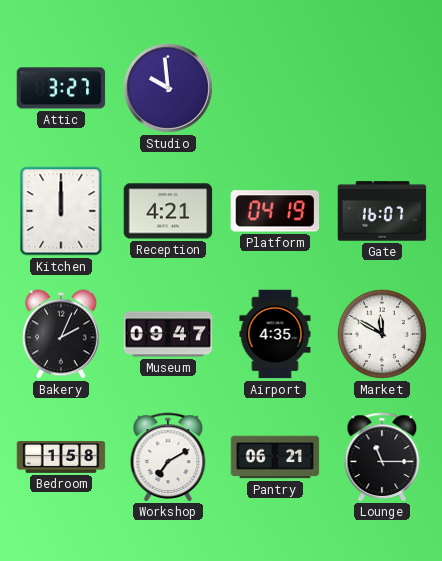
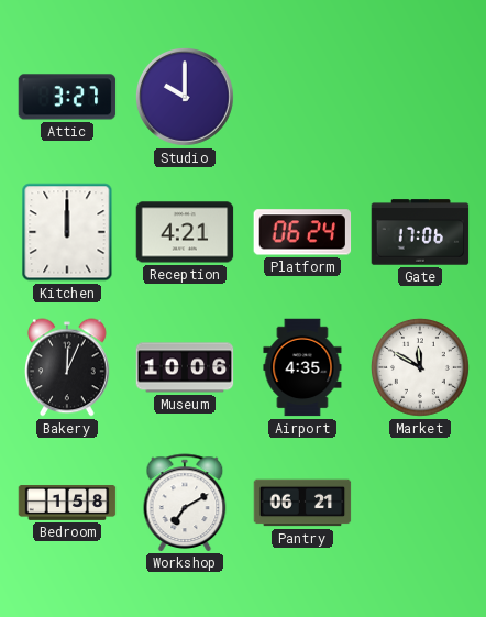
Studio: 9:59 -> 10:00
Platform: 04:19 -> 06:24
Gate: 16:07 -> 17:06
Bakery: 2:04 -> 12:04
Museum: 09:47 -> 10:06
Lounge: 11:15 -> none
